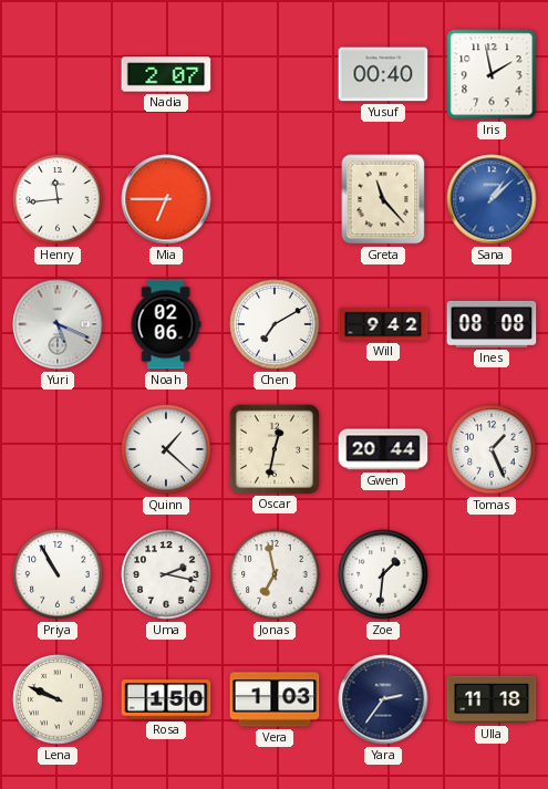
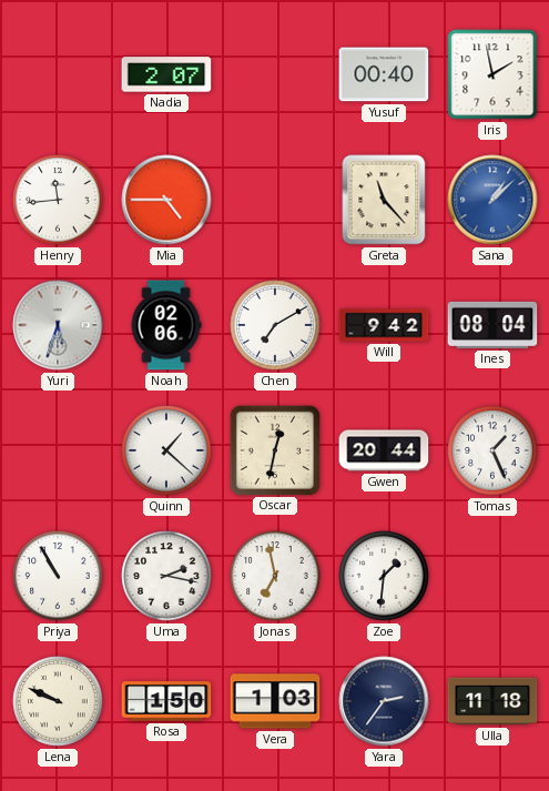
Mia: 6:45 -> 4:45
Yuri: 5:19 -> 5:33
Ines: 08:08 -> 08:04
